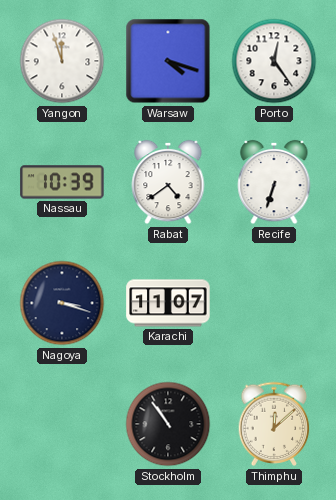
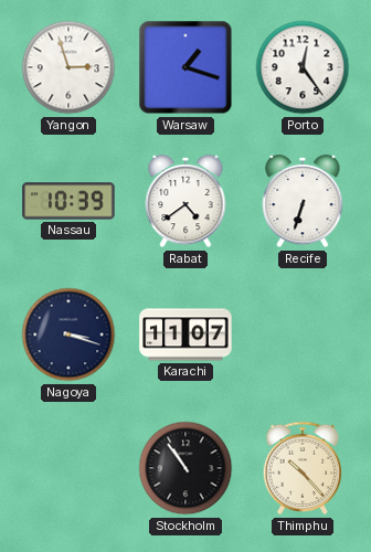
Yangon: 11:57 -> 2:57
Warsaw: 4:18 -> 1:18
Thimphu: 12:08 -> 10:23
